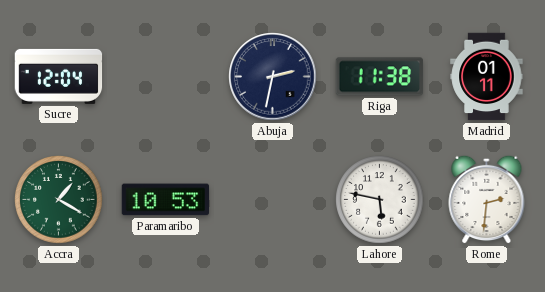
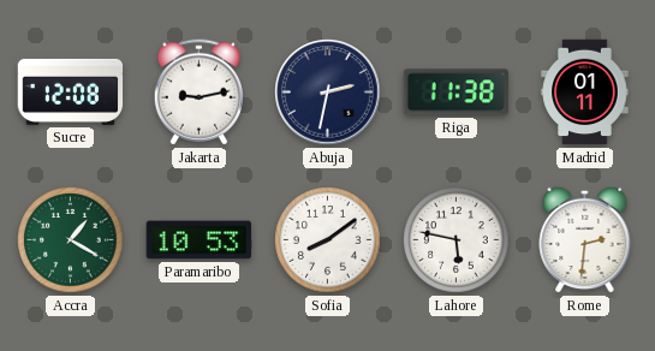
Sucre: 12:04 -> 12:08
Jakarta: none -> 9:13
Sofia: none -> 8:09
